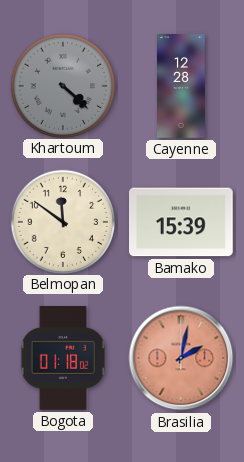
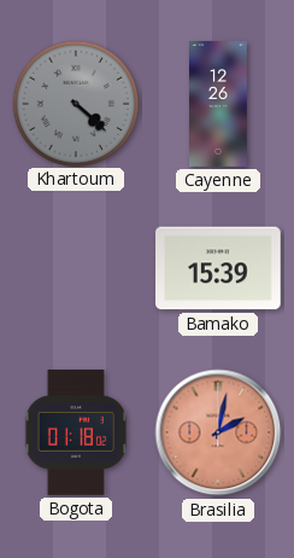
Cayenne: 12:28 -> 12:26
Belmopan: 11:51 -> none
